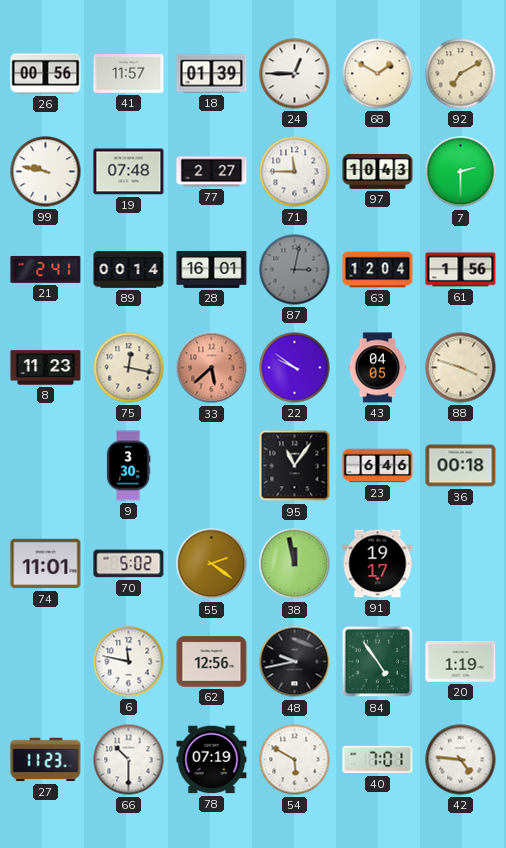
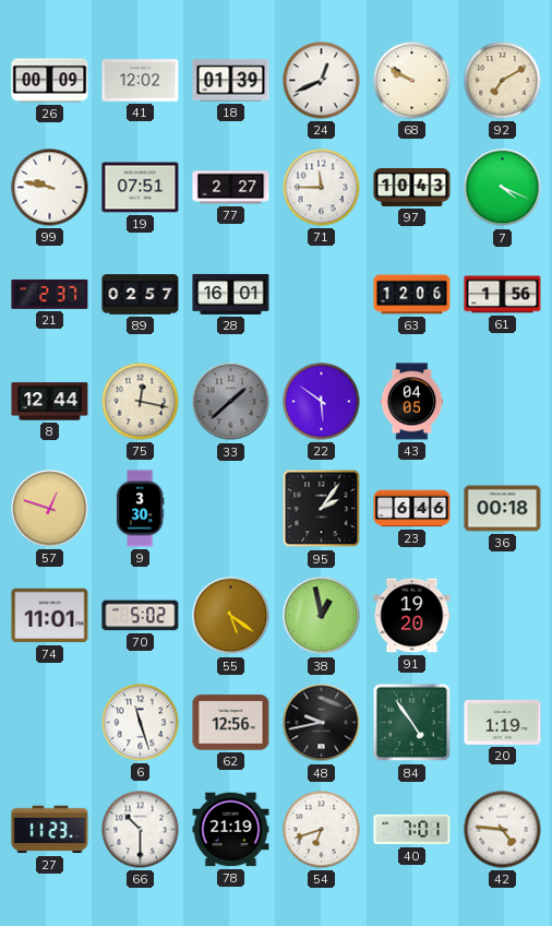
26: 00:56 -> 00:09
41: 11:57 -> 12:02
24: 12:45 -> 12:41
68: 1:50 -> 9:50
19: 07:48 -> 07:51
7: 2:30 -> 4:19
21: 2:41 -> 2:37
89: 00:14 -> 02:57
87: 3:02 -> none
63: 12:04 -> 12:06
8: 11:23 -> 12:44
33: 5:38 -> 1:38
33 dial: salmon -> grey
22: 9:51 -> 5:51
88: 3:48 -> none
57: none -> 12:48
95: 11:06 -> 2:06
55: 2:21 -> 5:21
38: 11:58 -> 12:58
91: 19:17 -> 19:20
6: 11:47 -> 11:27
78: 07:19 -> 21:19
54: 5:50 -> 6:42
